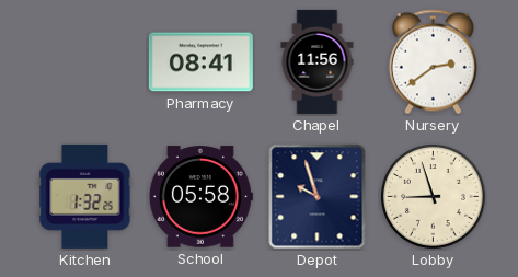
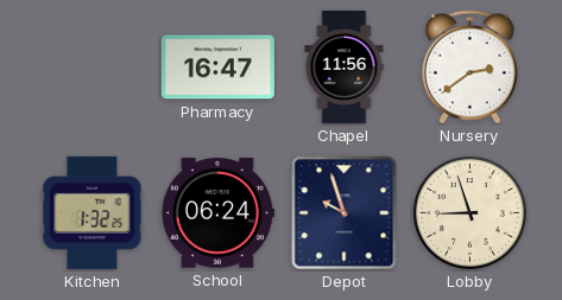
Pharmacy: 08:41 -> 16:47
School: 05:58 -> 06:24
